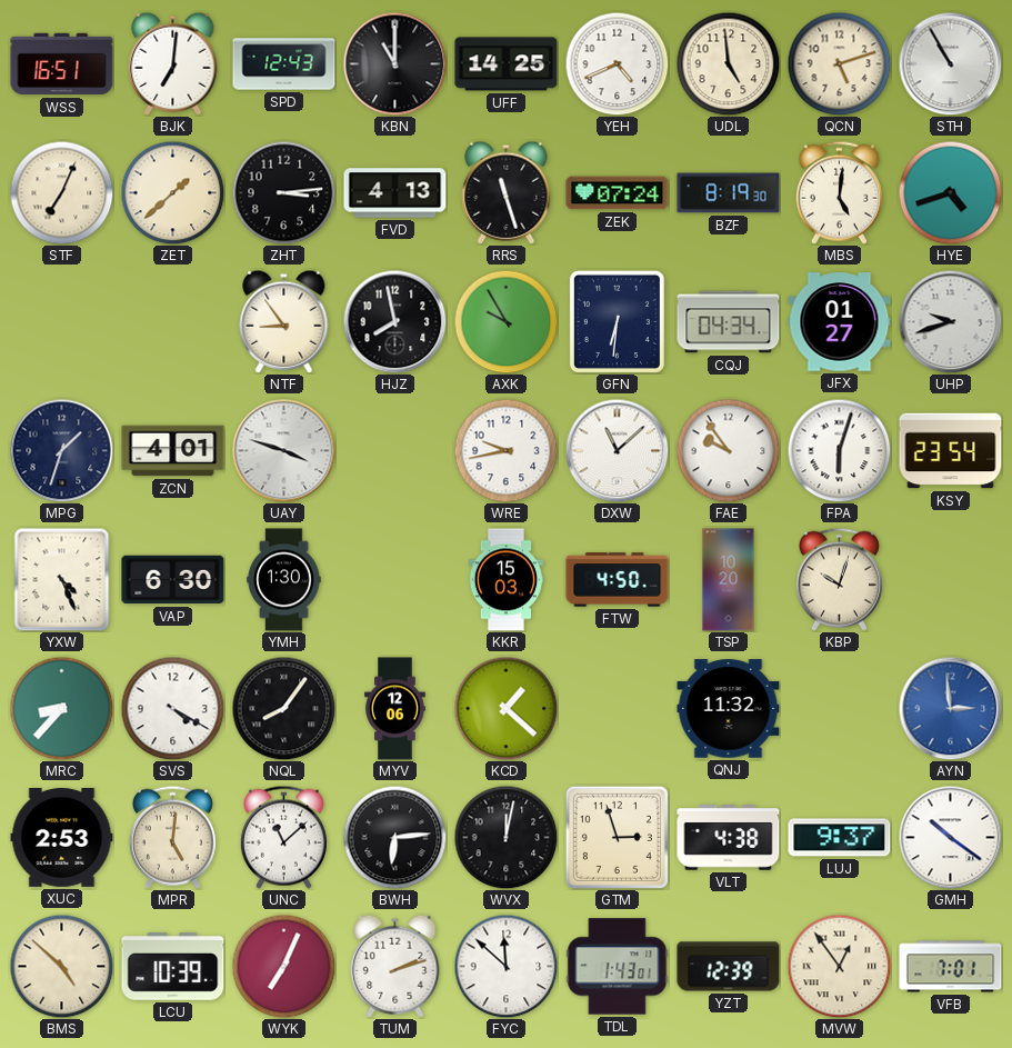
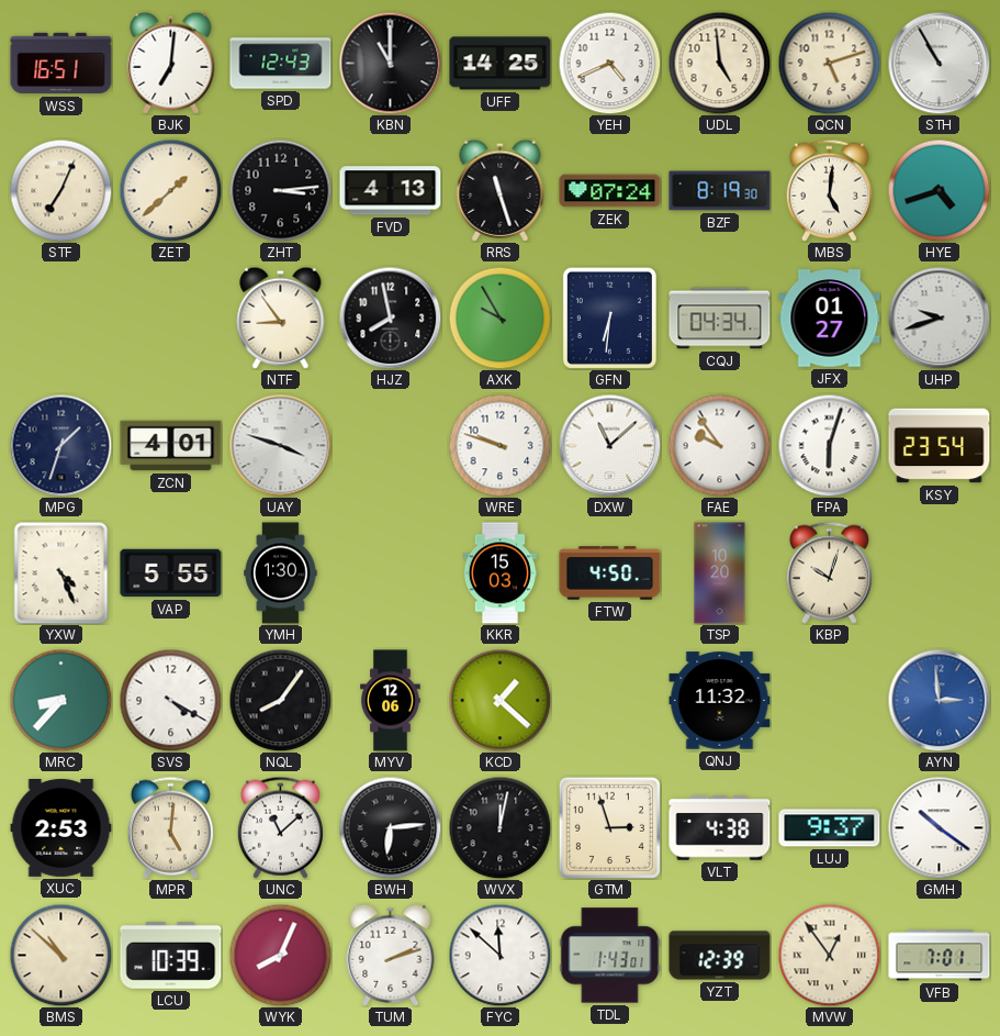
WRE: 9:43 -> 9:48
VAP: 6:30 -> 5:55
BMS: 4:52 -> 10:52
WYK: 7:04 -> 8:04
